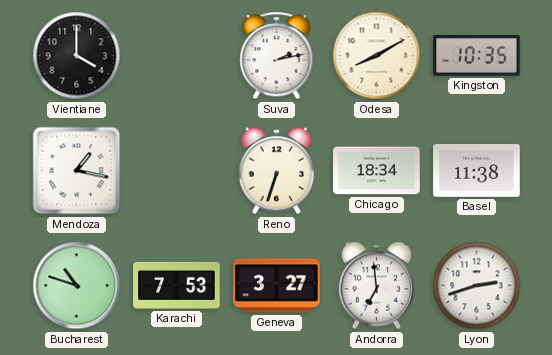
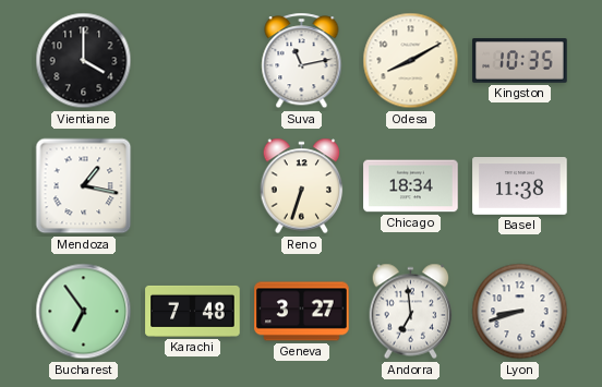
Suva: 2:13 -> 11:13
Bucharest: 10:48 -> 6:54
Karachi: 7:53 -> 7:48
Lyon: 2:42 -> 8:42
